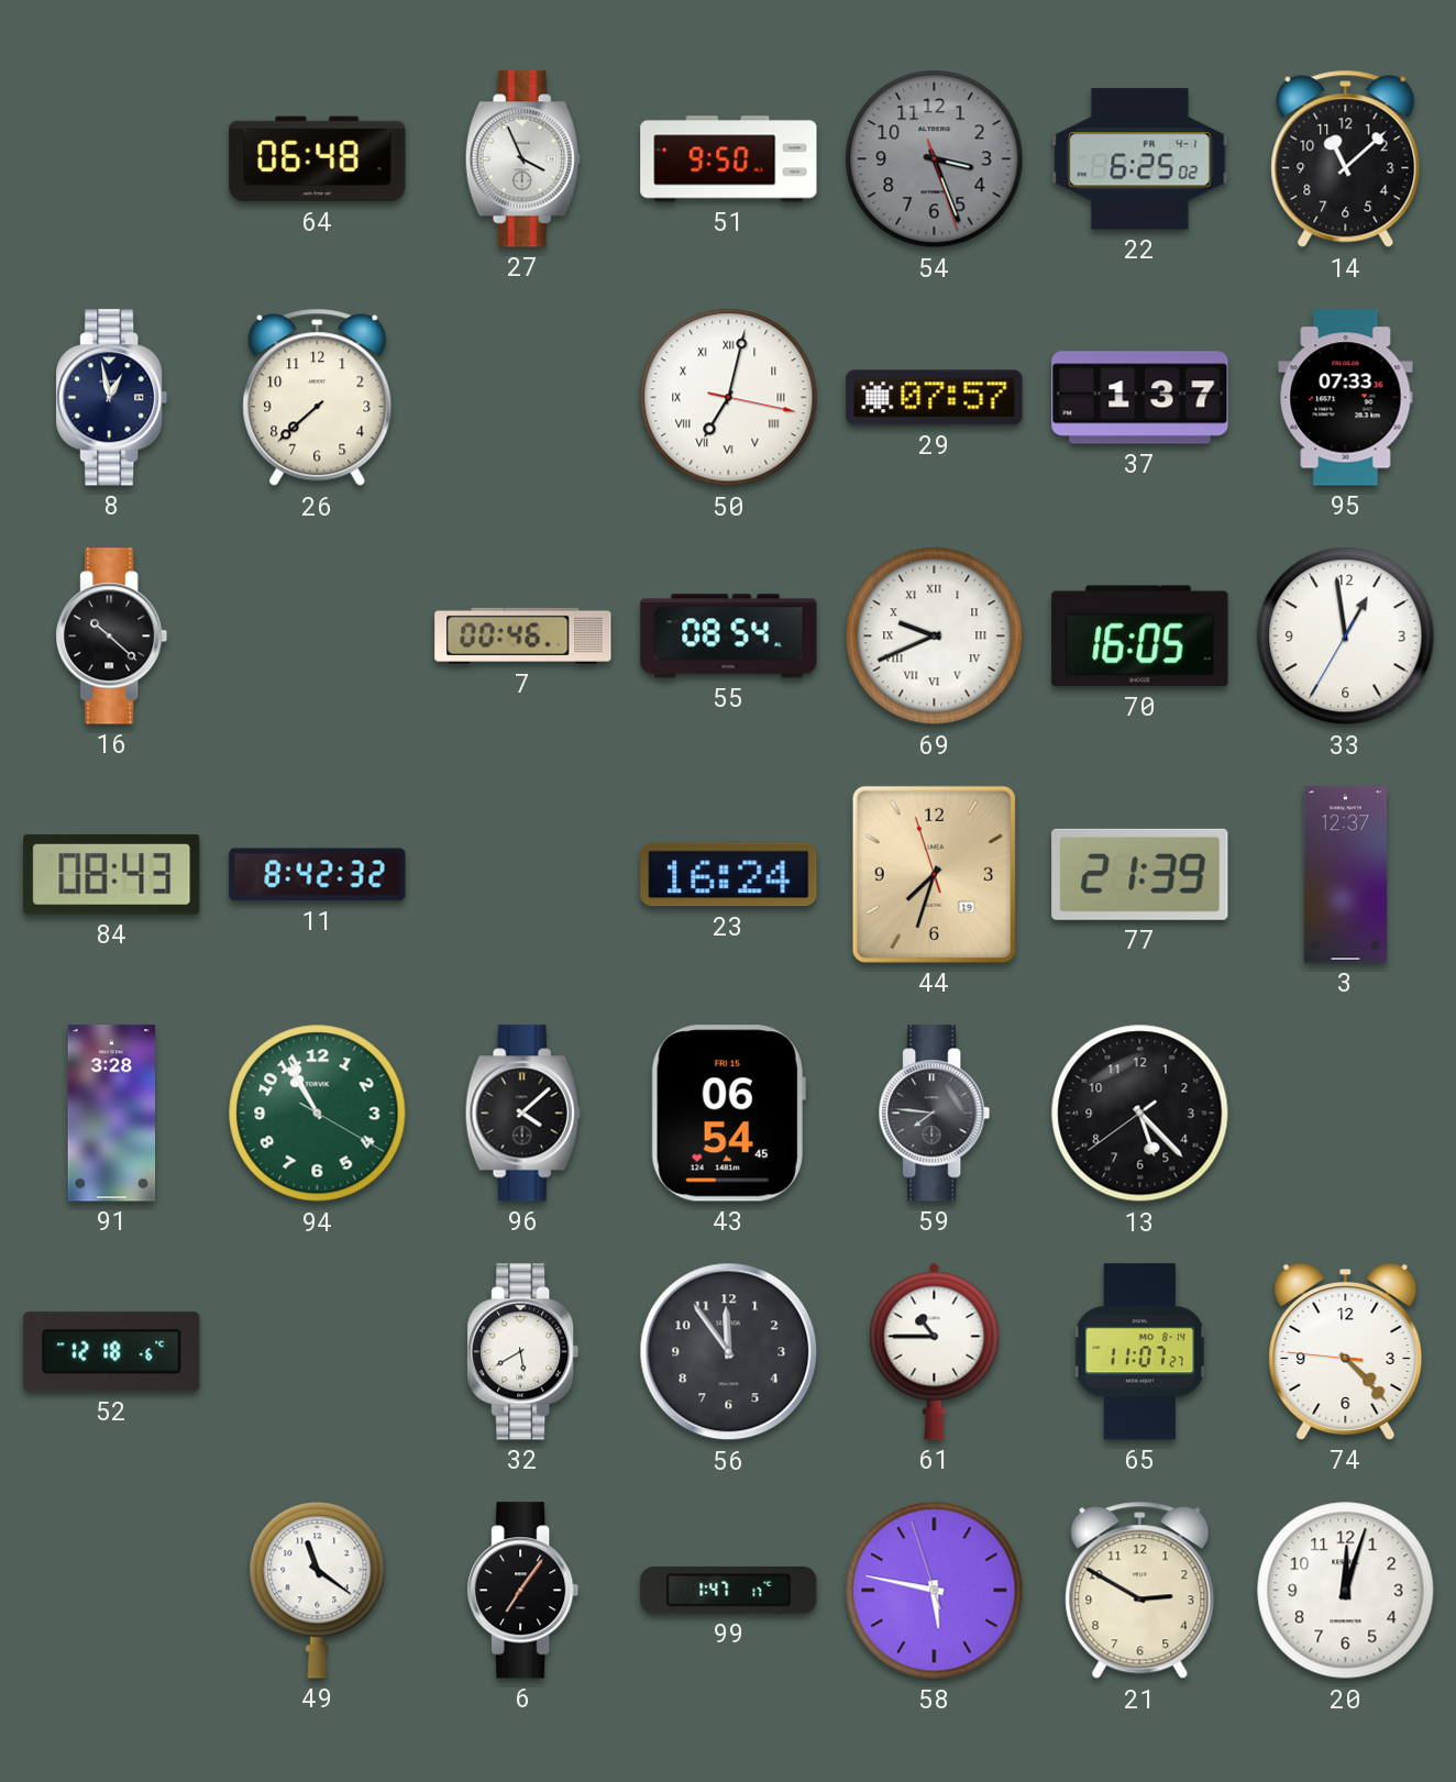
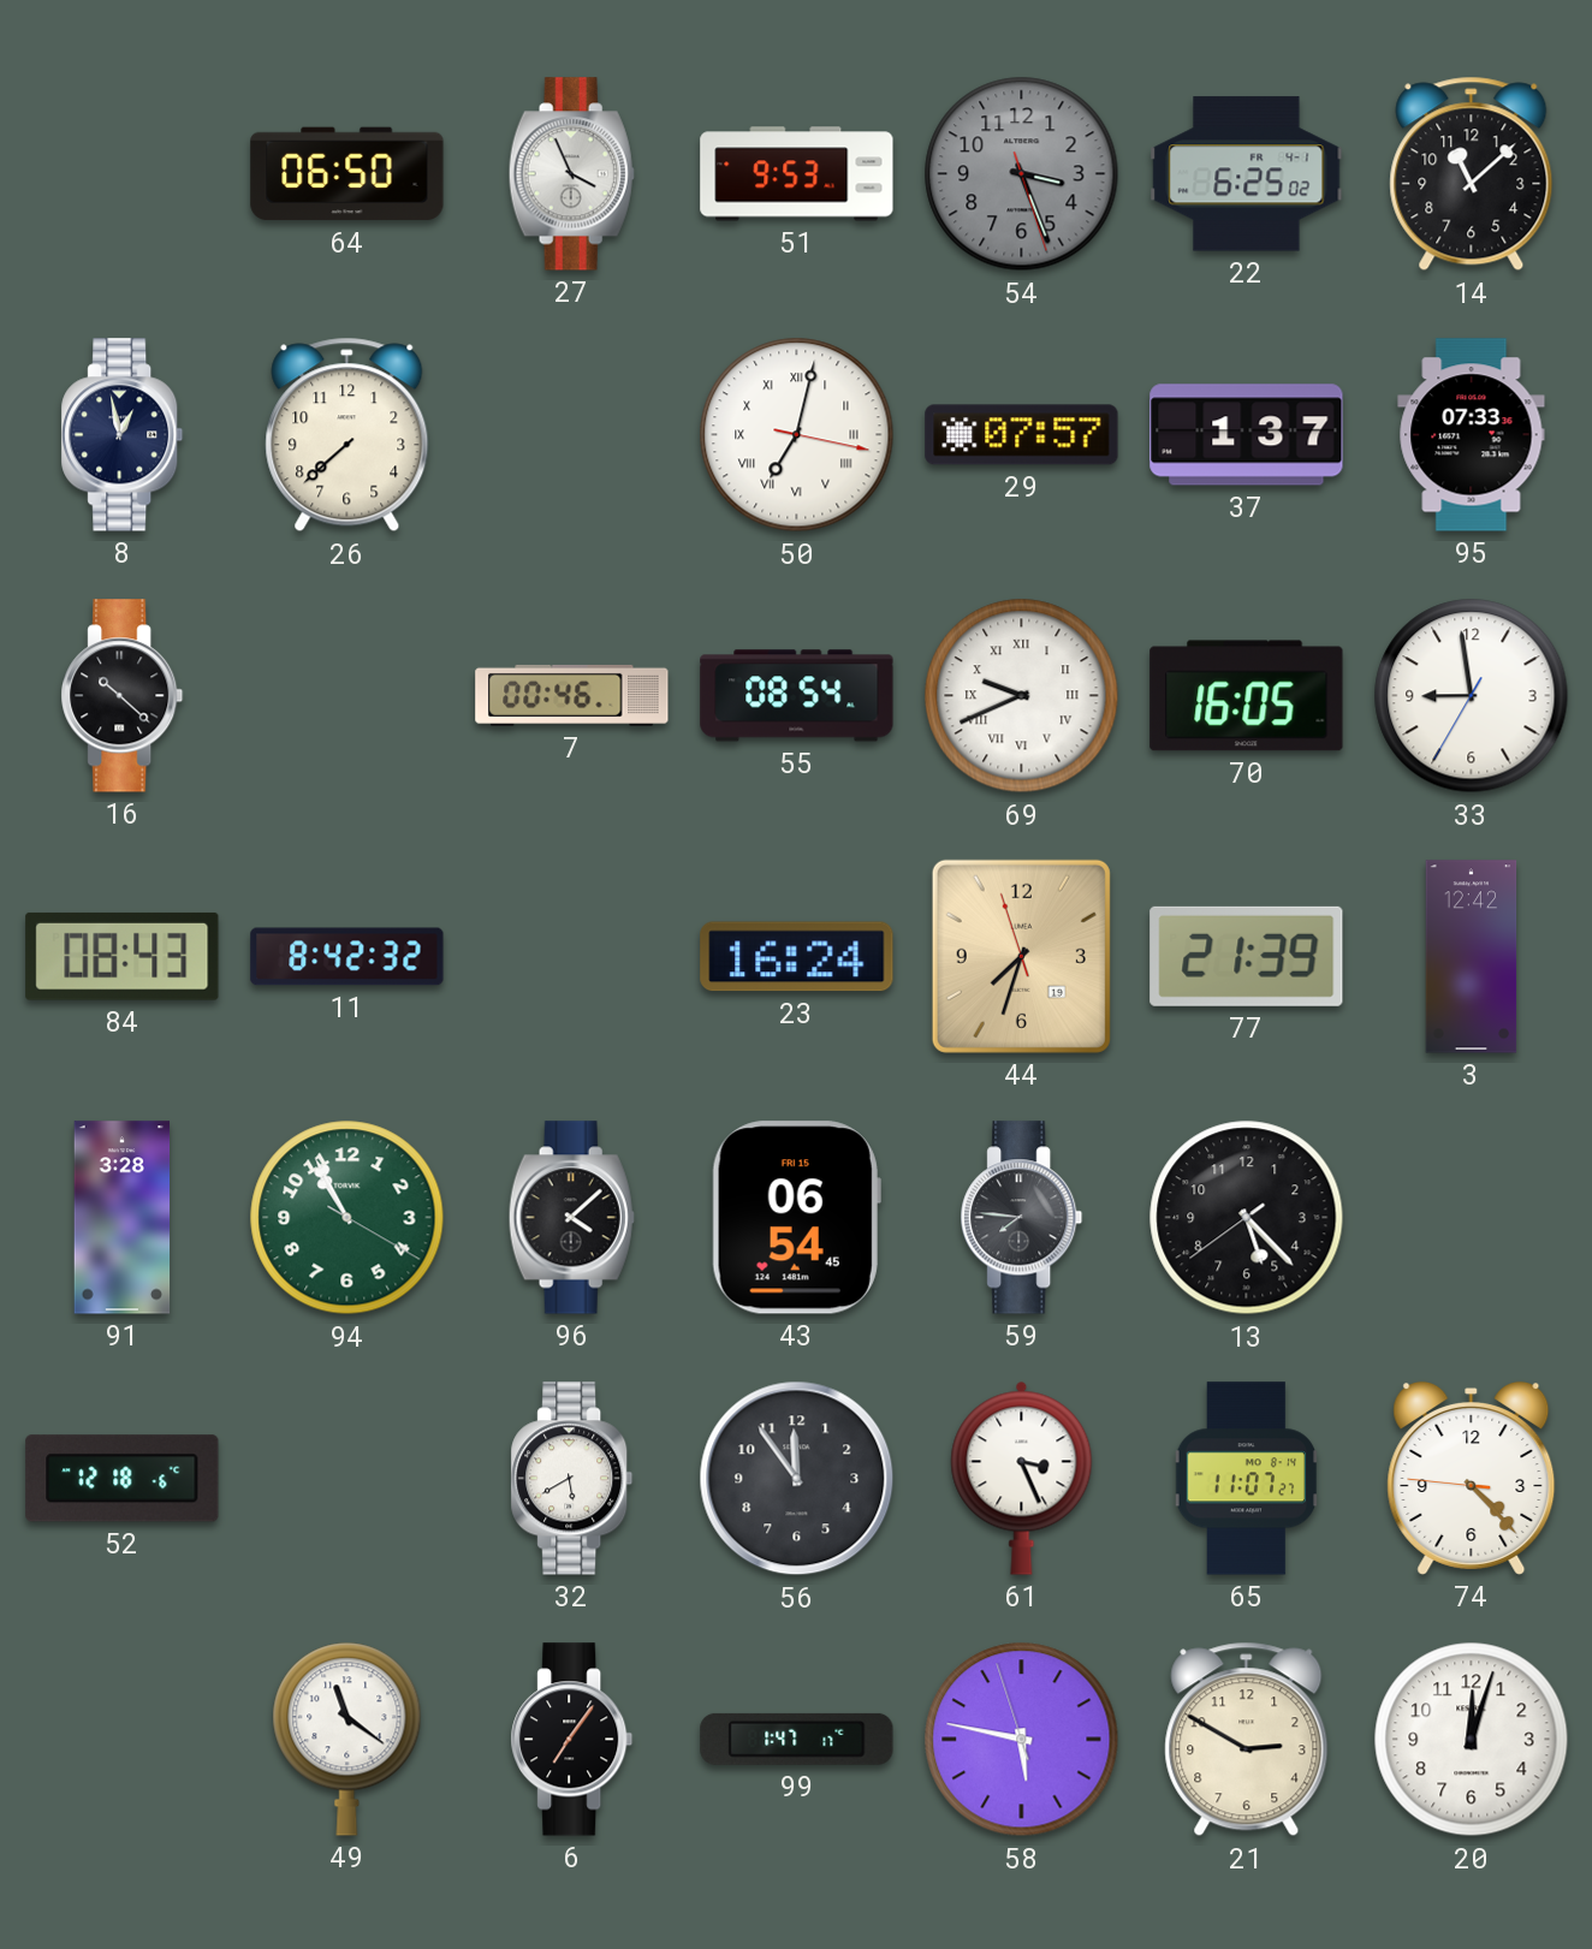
64: 06:48 -> 06:50
51: 9:50 -> 9:53
33: 12:58 -> 8:58
3: 12:37 -> 12:42
61: 10:45 -> 3:26
